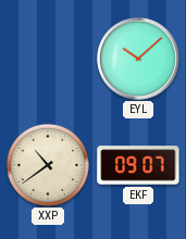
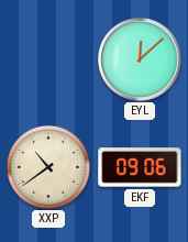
EYL: 10:08 -> 12:08
EKF: 09:07 -> 09:06
